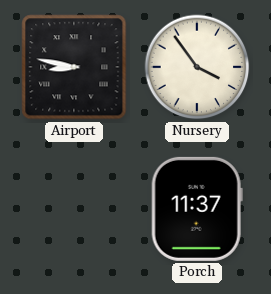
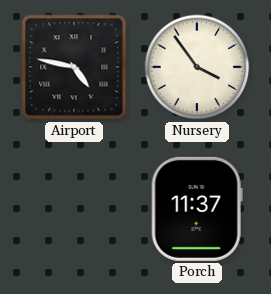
Airport: 8:47 -> 4:47
